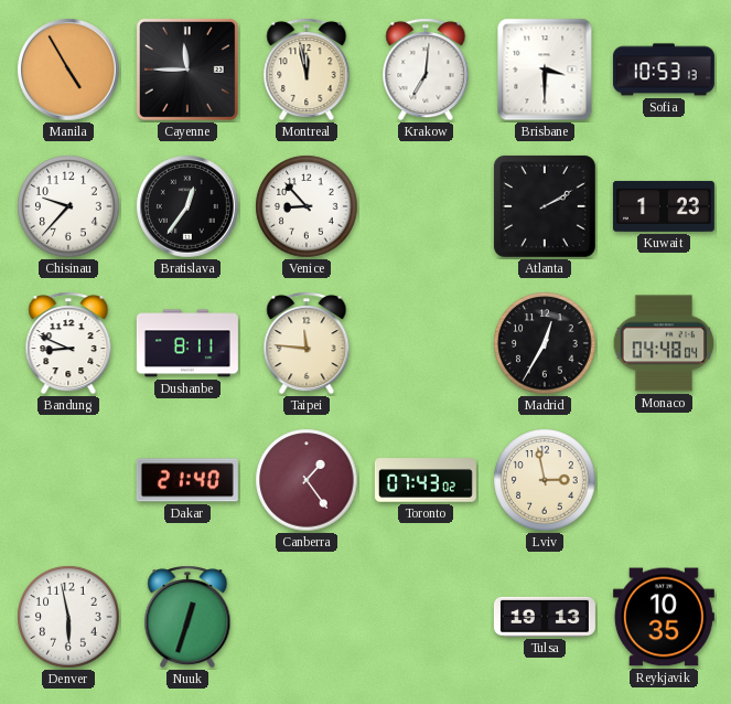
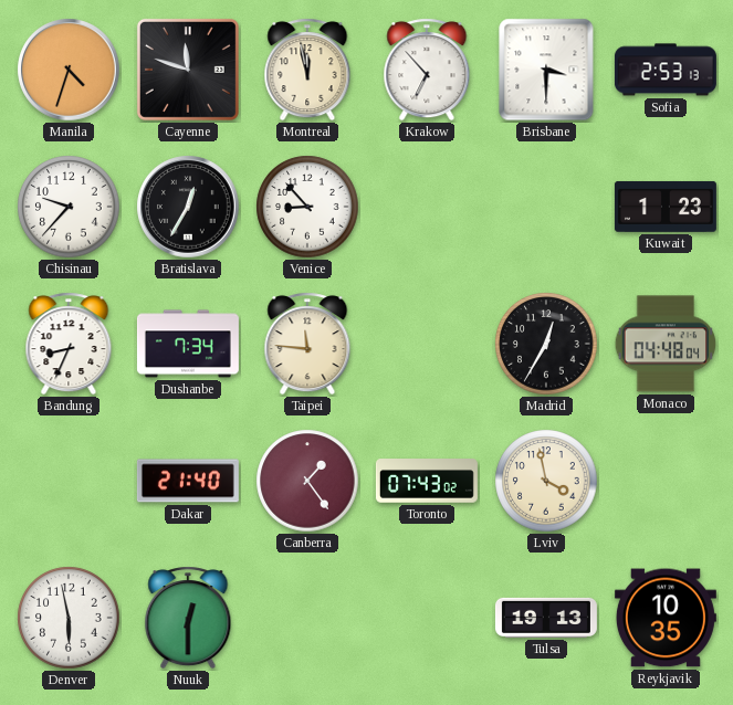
Manila: 4:55 -> 4:33
Cayenne: 11:45 -> 11:48
Krakow: 7:01 -> 6:53
Sofia: 10:53 -> 2:53
Bratislava: 12:36 -> 12:35
Atlanta: 2:10 -> none
Bandung: 8:49 -> 8:34
Dushanbe: 8:11 -> 7:34
Lviv: 2:58 -> 3:58
Nuuk: 12:33 -> 12:30
